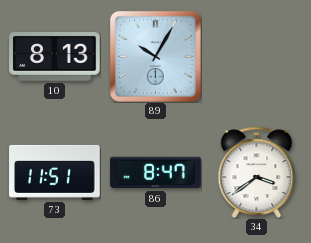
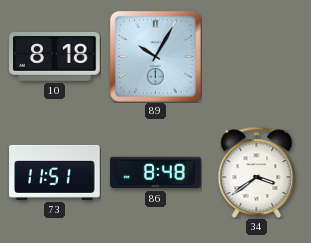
10: 8:13 -> 8:18
86: 8:47 -> 8:48
